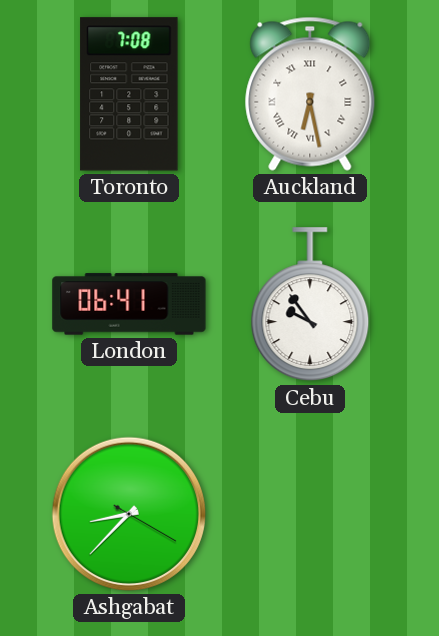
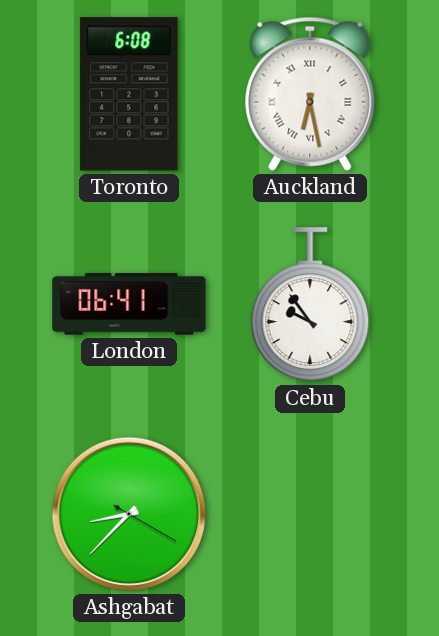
Toronto: 7:08 -> 6:08
